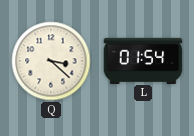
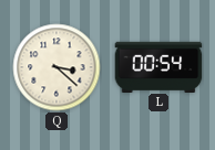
L: 01:54 -> 00:54
